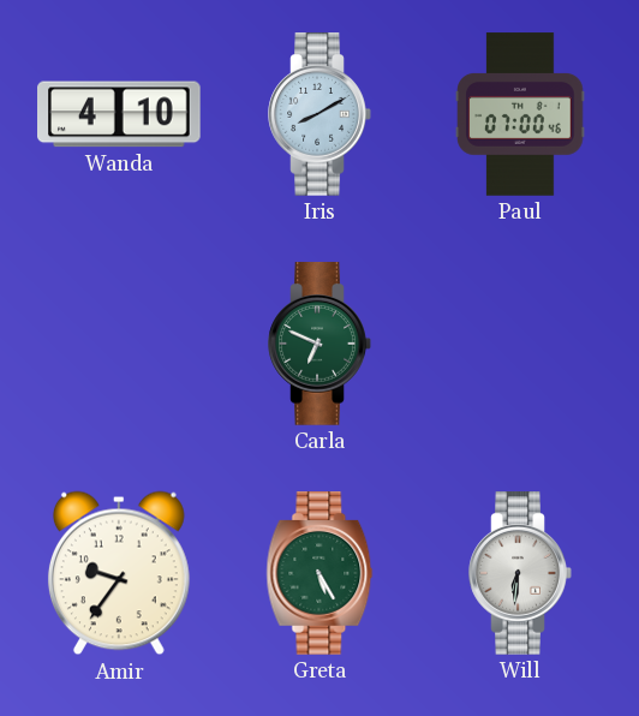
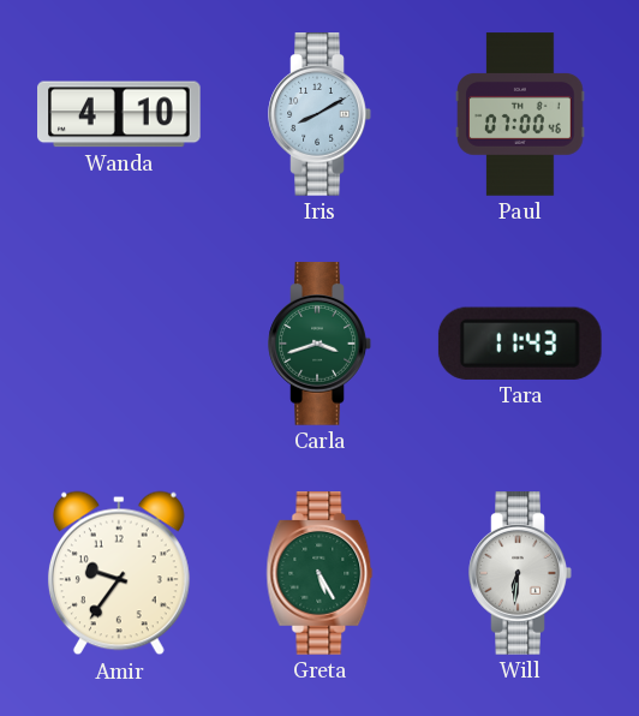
Carla: 6:49 -> 3:42
Tara: none -> 11:43
